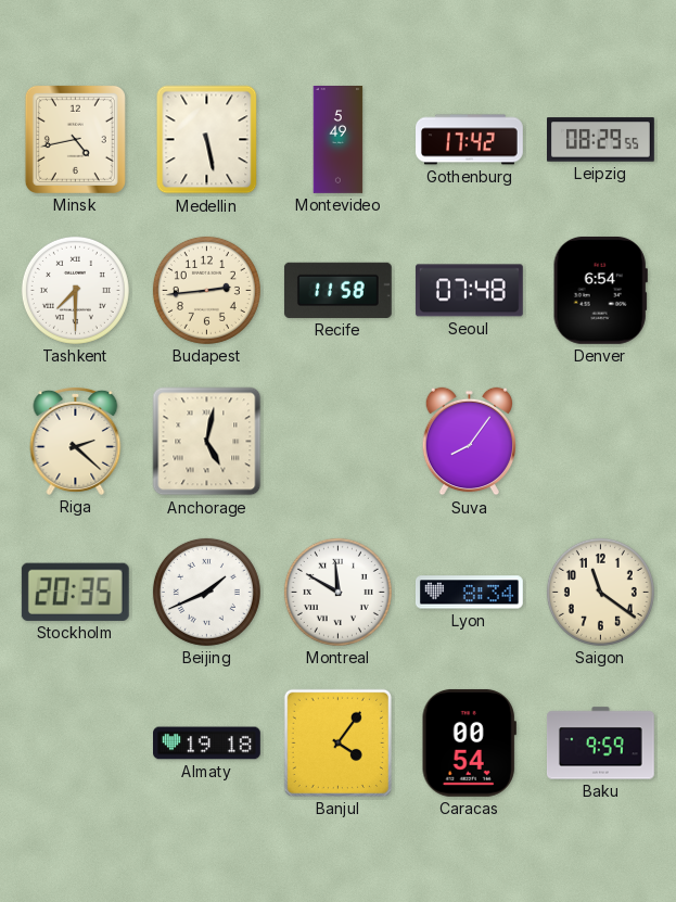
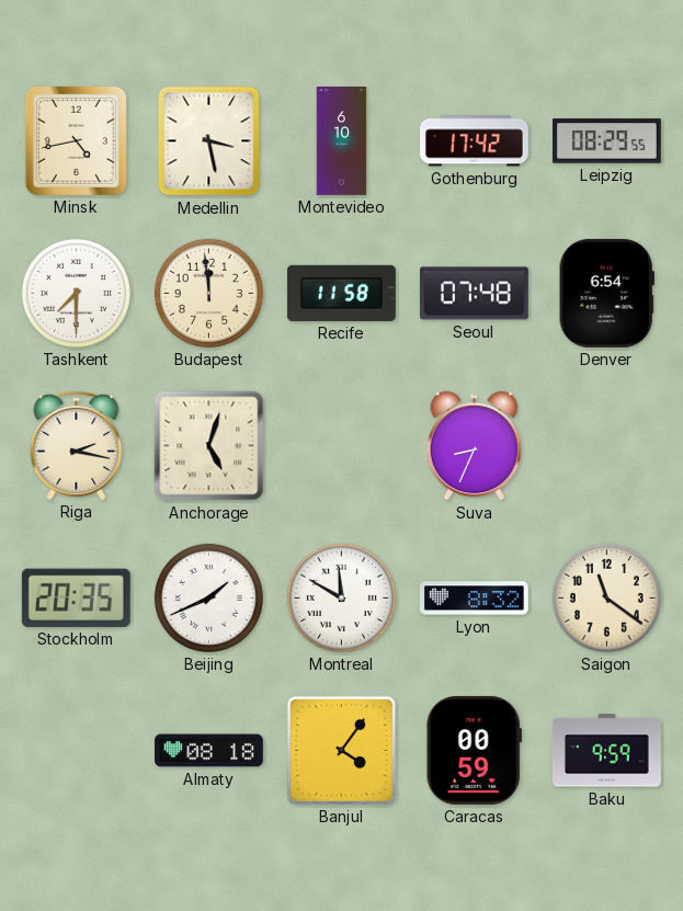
Medellin: 5:28 -> 3:28
Montevideo: 5:49 -> 6:10
Budapest: 2:44 -> 11:59
Riga: 2:22 -> 2:17
Anchorage: 5:02 -> 5:03
Suva: 8:06 -> 8:34
Lyon: 8:34 -> 8:32
Almaty: 19:18 -> 08:18
Caracas: 00:54 -> 00:59
